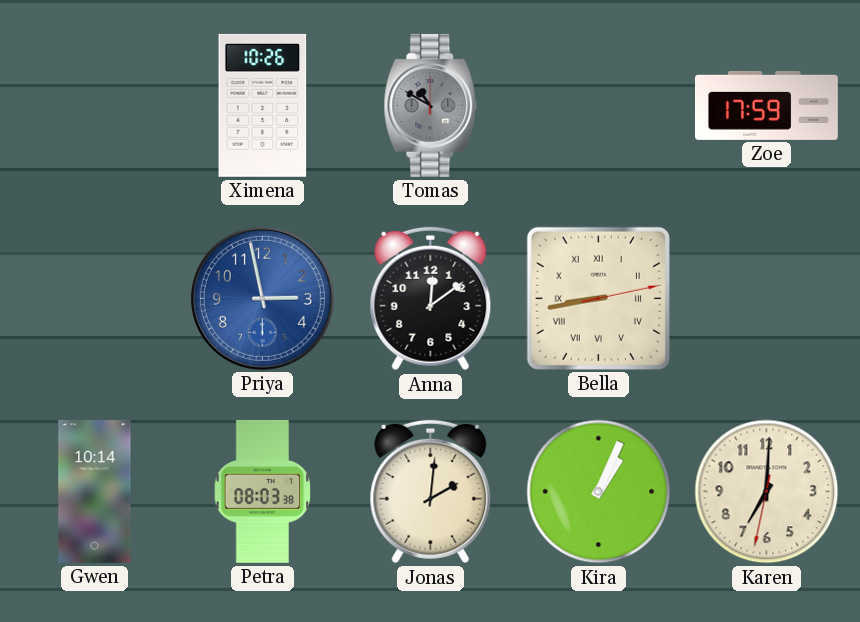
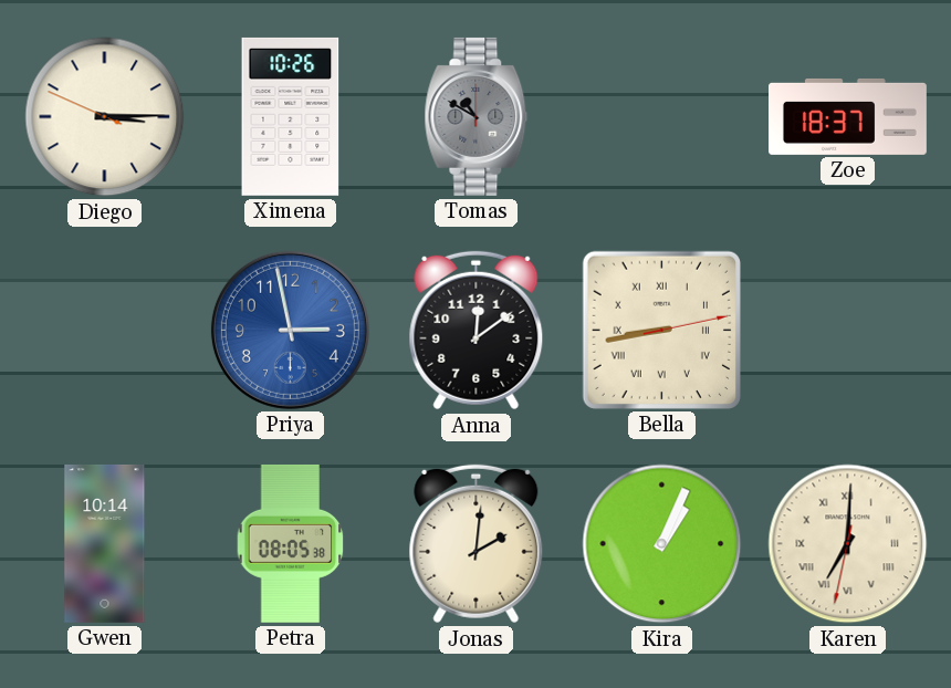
Diego: none -> 3:14
Zoe: 17:59 -> 18:37
Petra: 08:03 -> 08:05
Karen numerals: Arabic -> Roman
